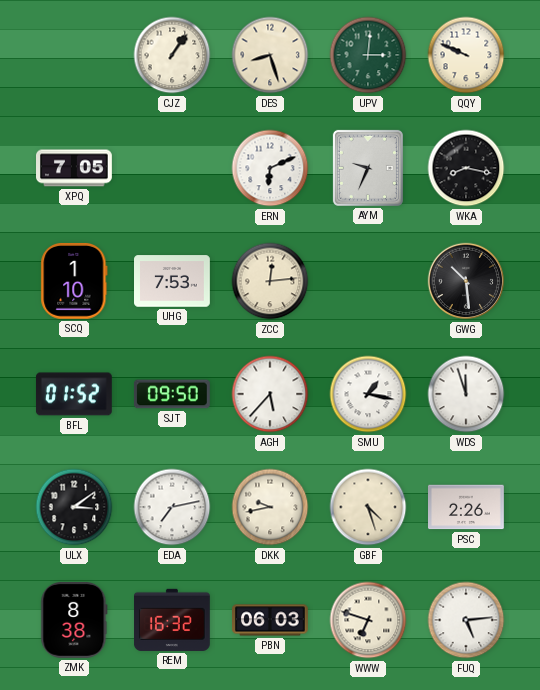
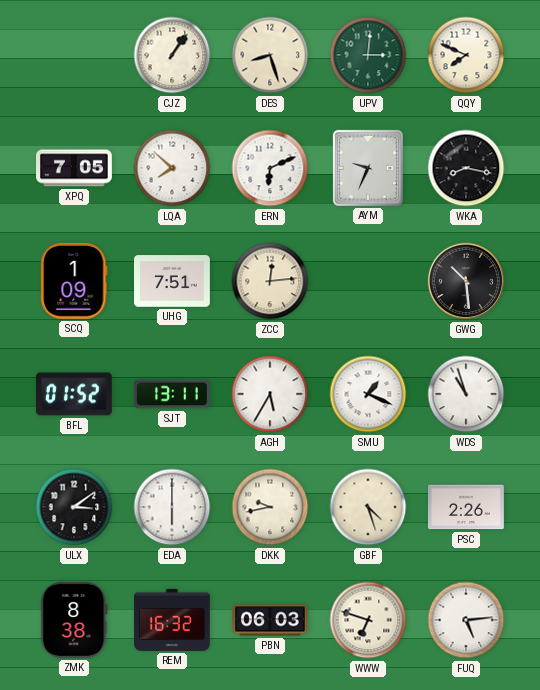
QQY: 9:49 -> 7:49
LQA: none -> 7:52
SCQ: 1:10 -> 1:09
UHG: 7:53 -> 7:51
SJT: 09:50 -> 13:11
AGH: 5:37 -> 5:35
SMU: 1:17 -> 1:19
WDS: 11:57 -> 10:57
EDA: 7:13 -> 6:00
